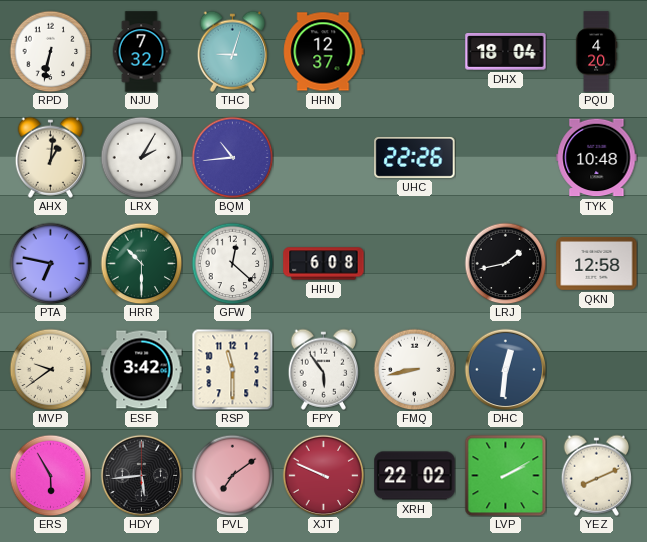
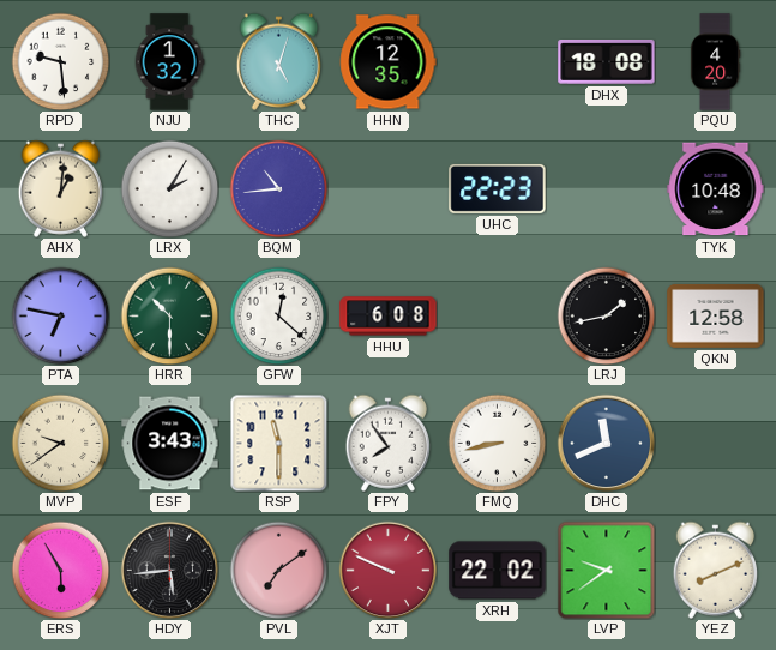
RPD: 6:32 -> 9:29
NJU: 7:32 -> 1:32
THC: 9:03 -> 5:03
HHN: 12:37 -> 12:35
DHX: 18:04 -> 18:08
UHC: 22:26 -> 22:23
ESF: 3:42 -> 3:43
FPY: 5:54 -> 7:54
DHC: 12:31 -> 11:41
LVP: 2:10 -> 9:39
